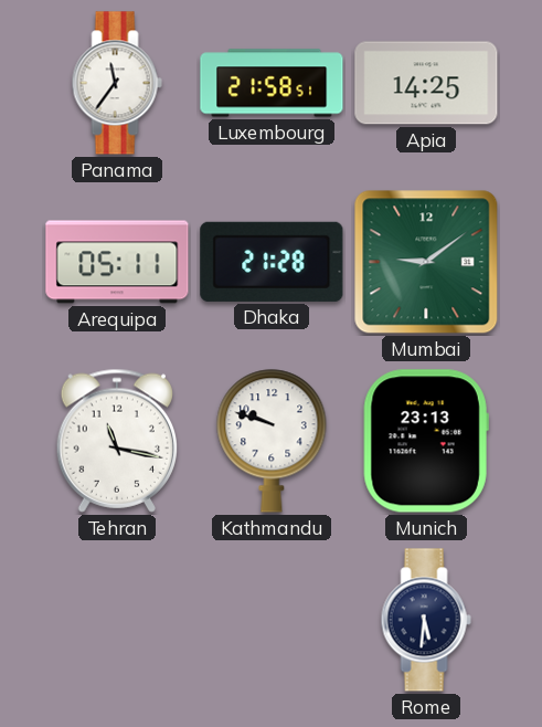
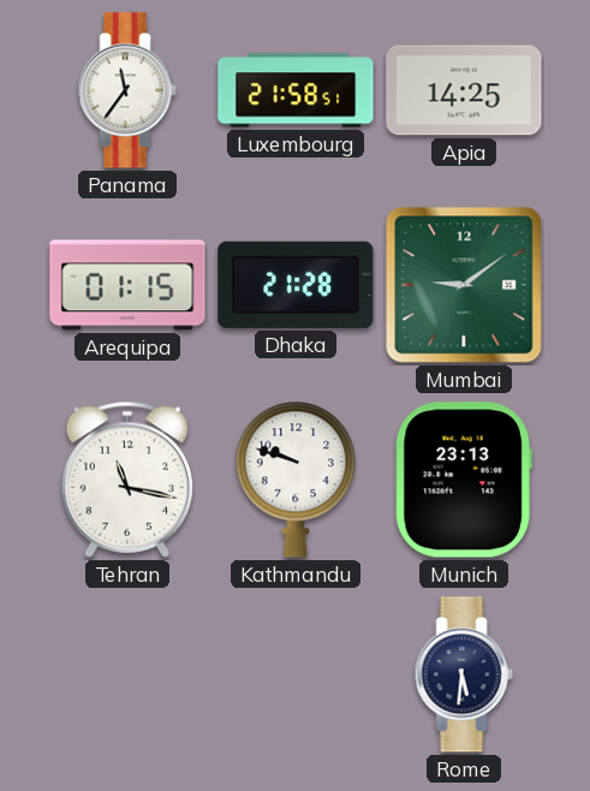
Arequipa: 05:11 -> 01:15
